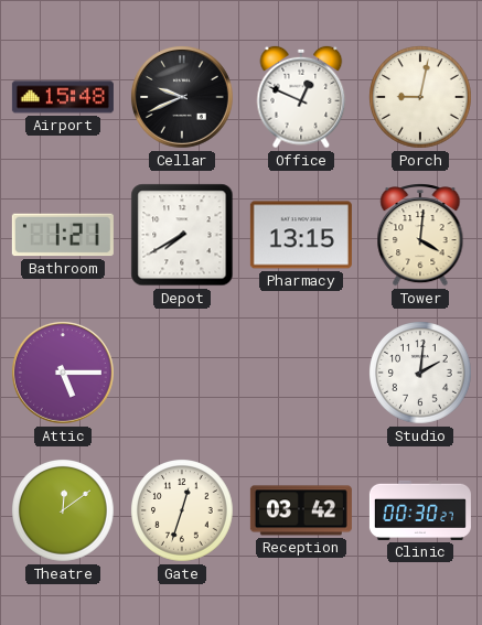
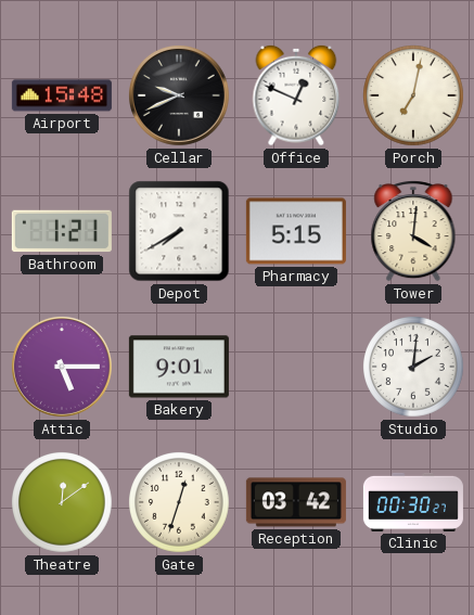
Porch: 9:02 -> 7:02
Pharmacy: 13:15 -> 5:15
Bakery: none -> 9:01
